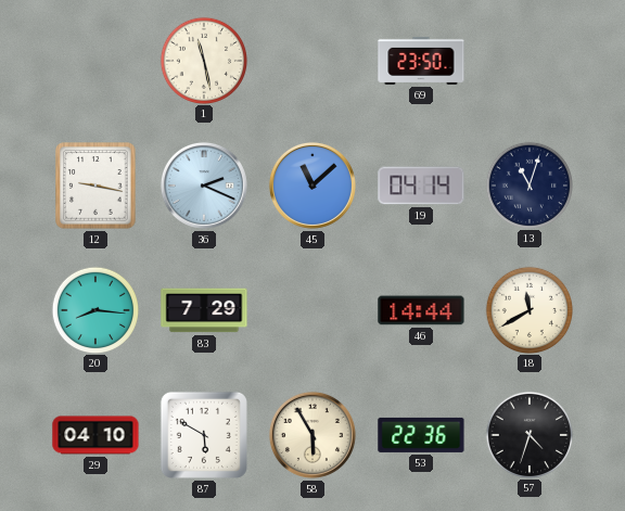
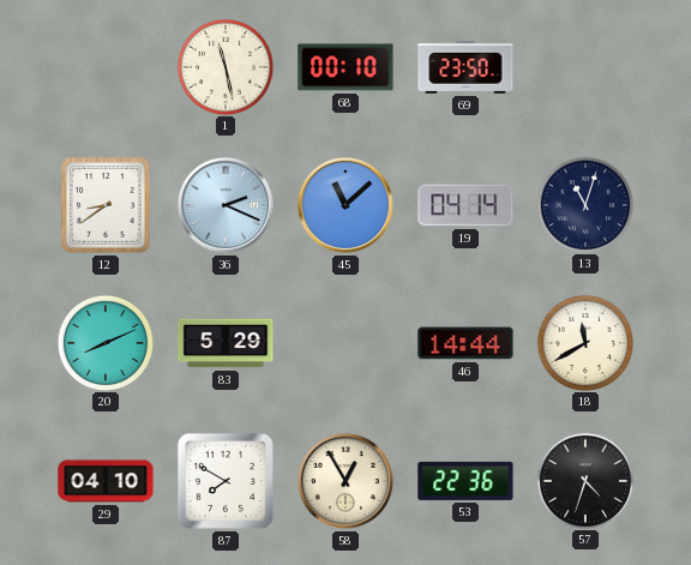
68: none -> 00:10
12: 9:17 -> 8:39
20: 8:16 -> 8:11
83: 7:29 -> 5:29
87: 5:50 -> 7:50
58: 5:55 -> 12:55
